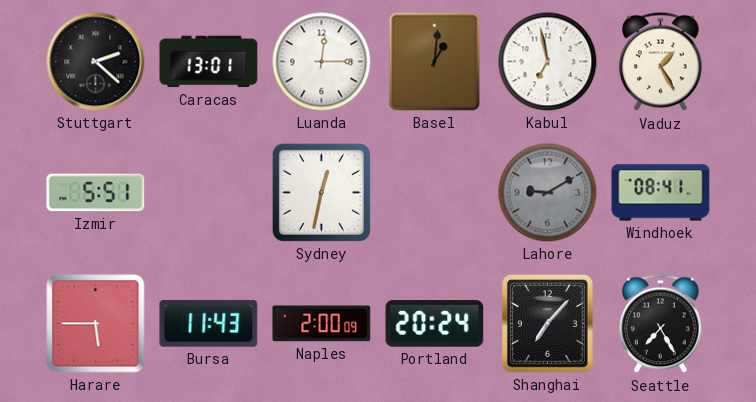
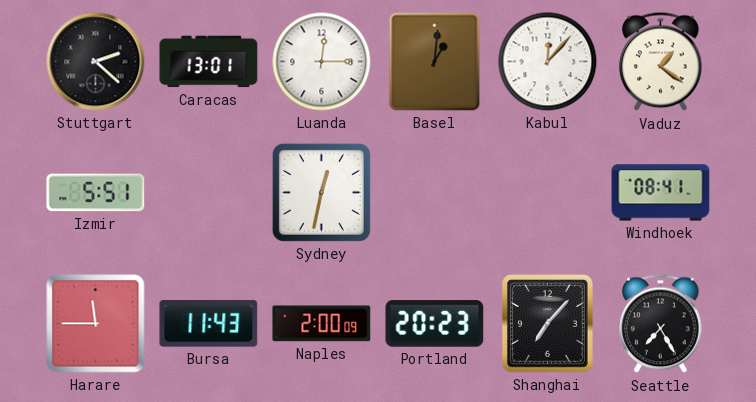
Kabul: 6:58 -> 12:07
Vaduz: 1:25 -> 1:21
Lahore: 9:10 -> none
Harare: 5:45 -> 11:45
Portland: 20:24 -> 20:23
